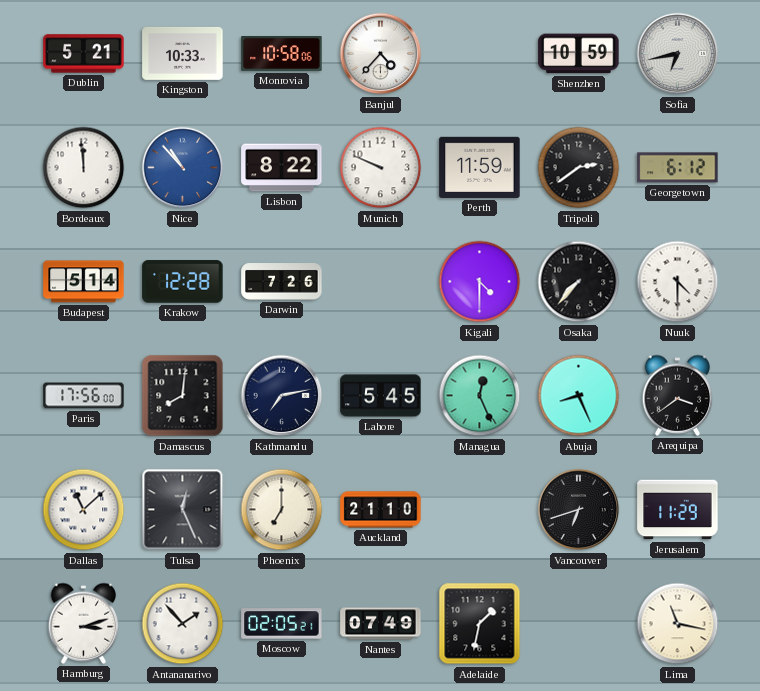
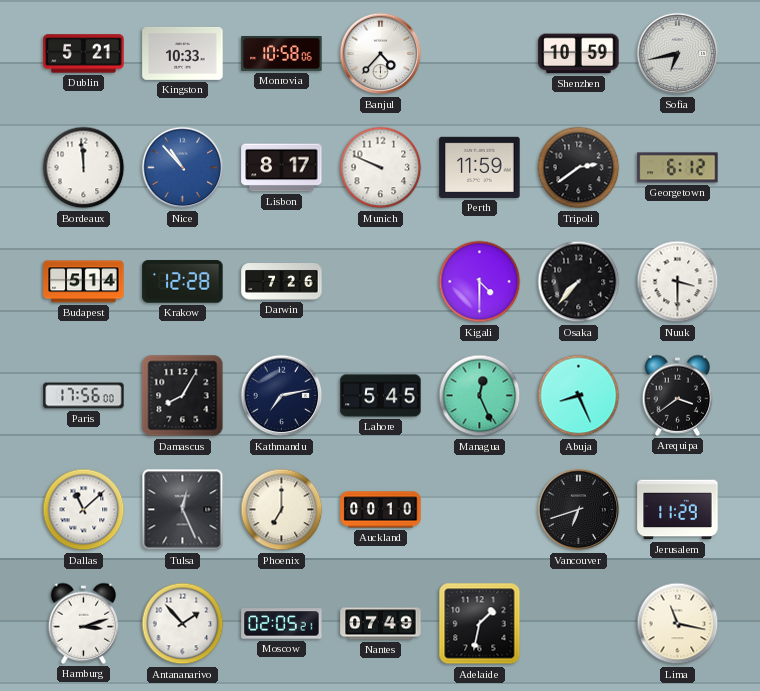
Lisbon: 8:22 -> 8:17
Nuuk: 4:30 -> 3:30
Damascus: 8:01 -> 8:05
Auckland: 21:10 -> 00:10
